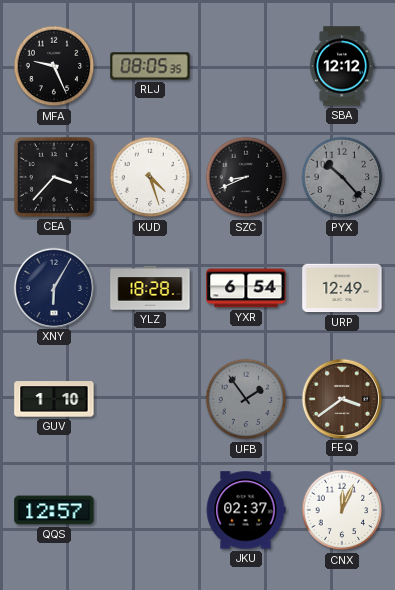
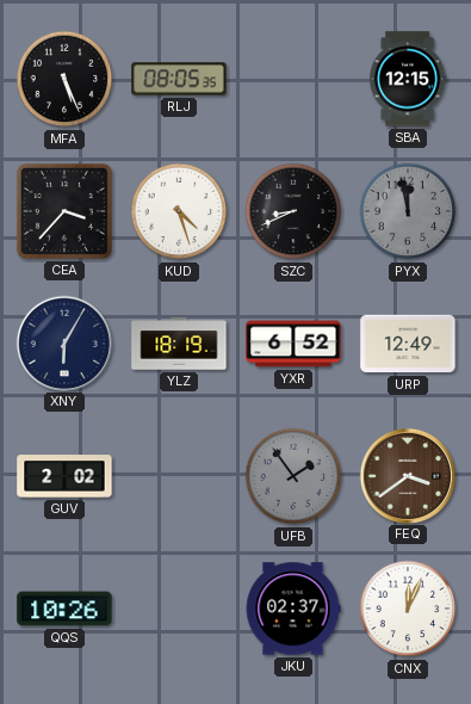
MFA: 9:26 -> 5:26
SBA: 12:12 -> 12:15
PYX: 10:23 -> 11:58
YLZ: 18:28 -> 18:19
YXR: 6:54 -> 6:52
GUV: 1:10 -> 2:02
QQS: 12:57 -> 10:26
